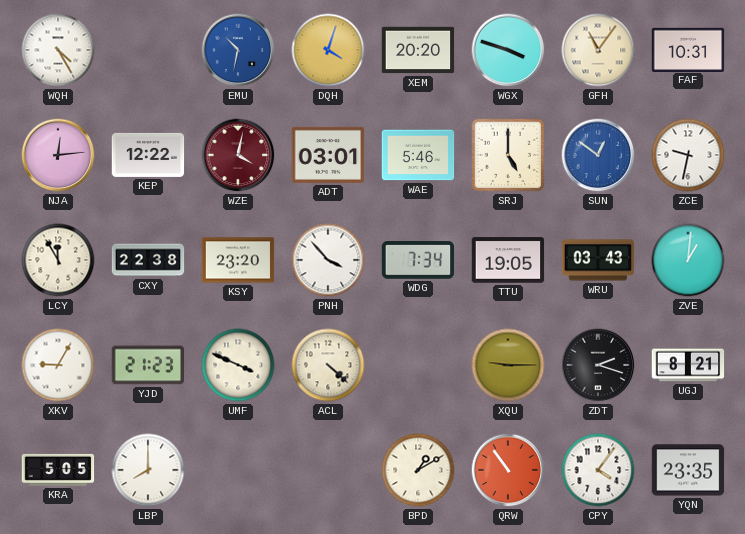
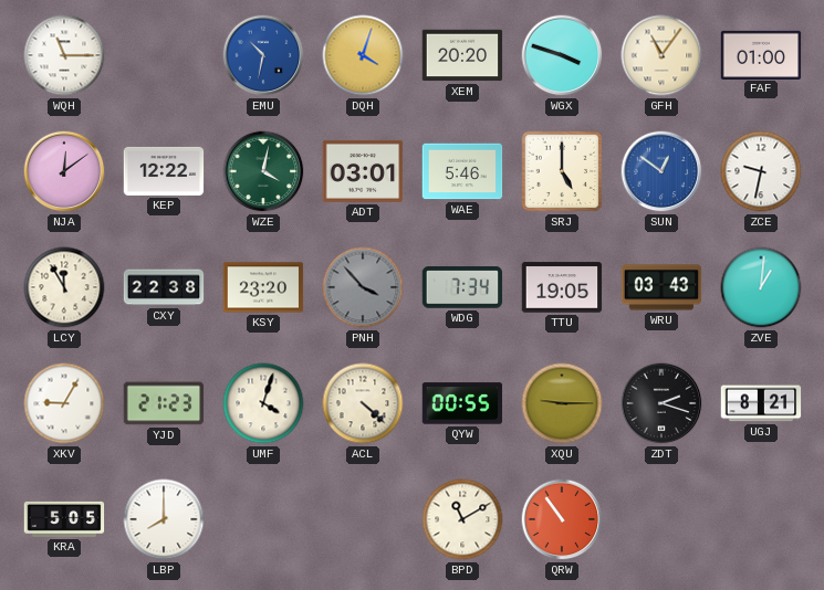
WQH: 4:25 -> 11:15
FAF: 10:31 -> 01:00
NJA: 12:14 -> 12:09
WZE dial: burgundy -> green
PNH dial: white -> grey
UMF: 3:49 -> 4:03
QYW: none -> 00:55
BPD: 1:10 -> 11:10
CPY: 4:06 -> none
YQN: 23:35 -> none
